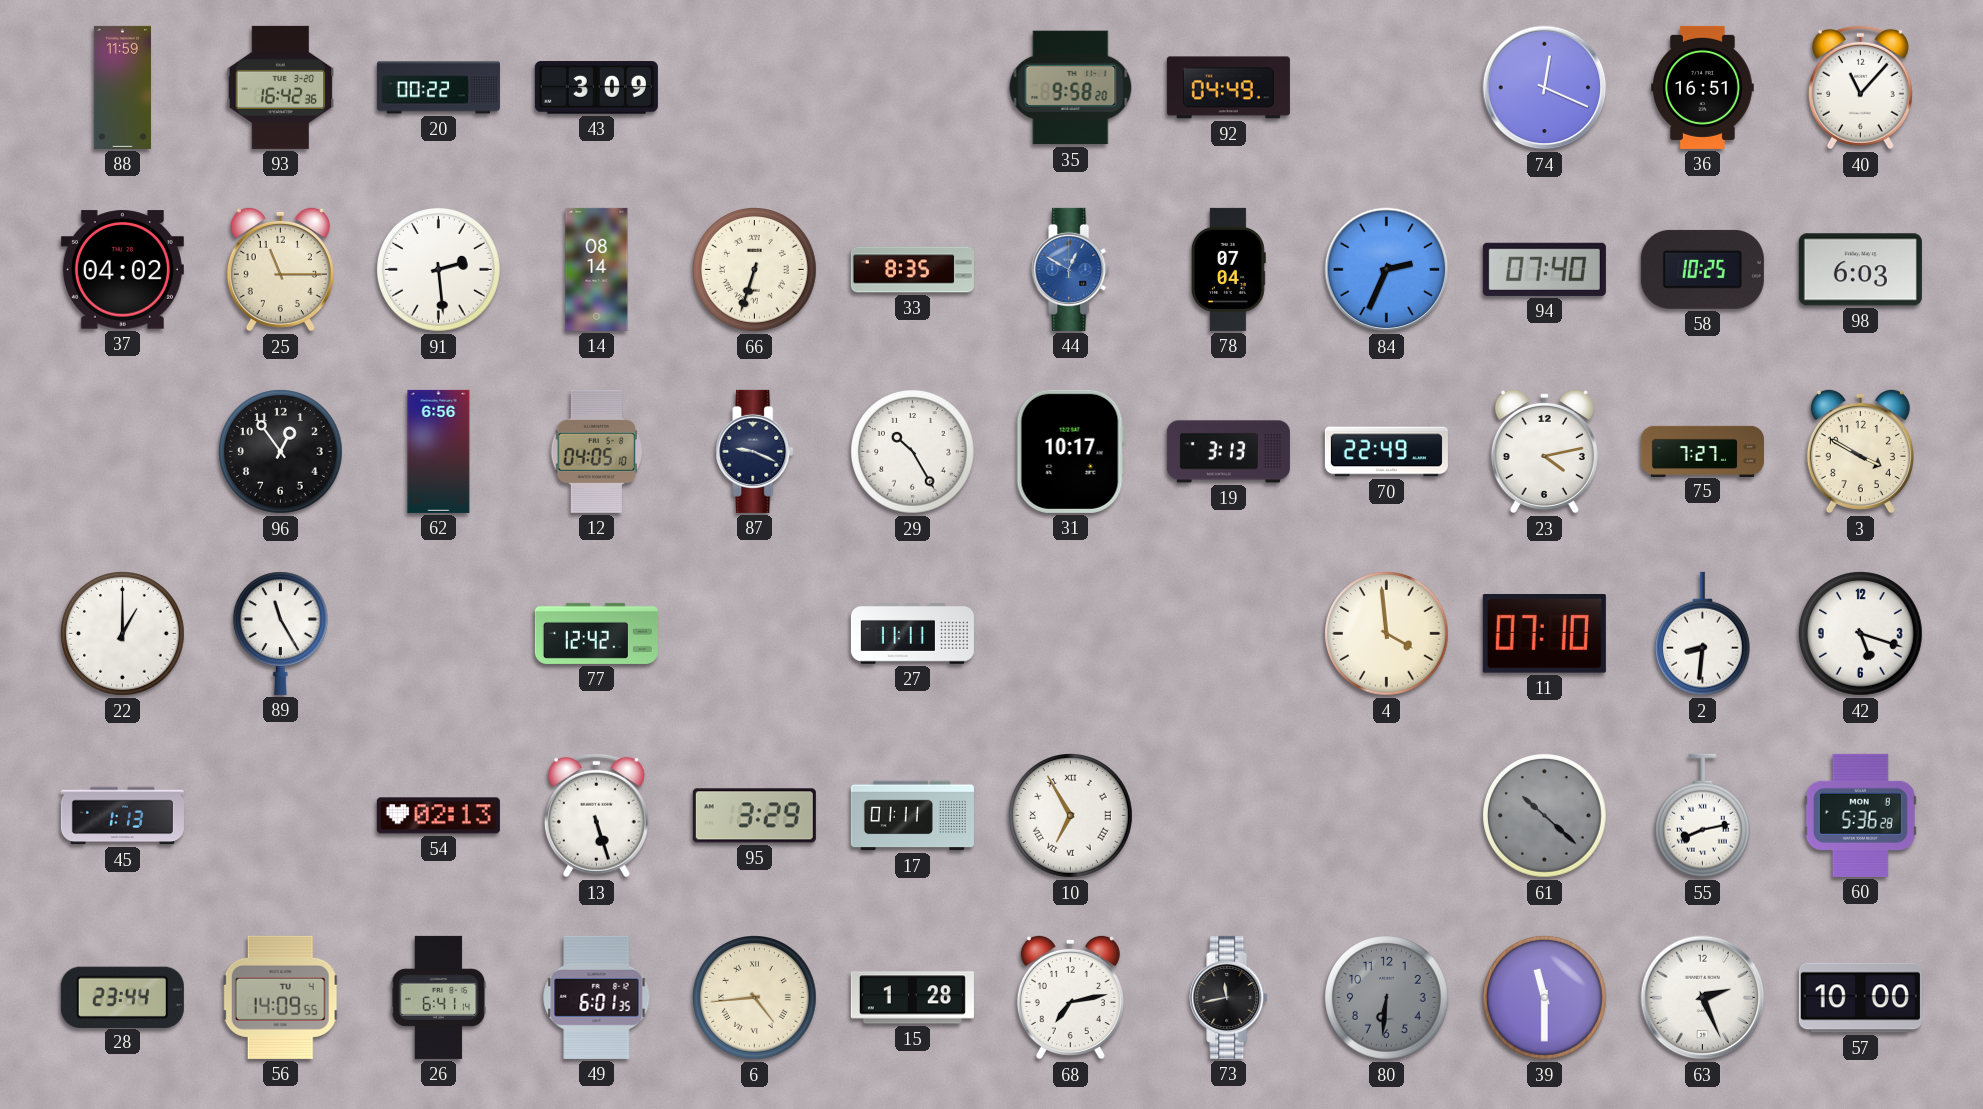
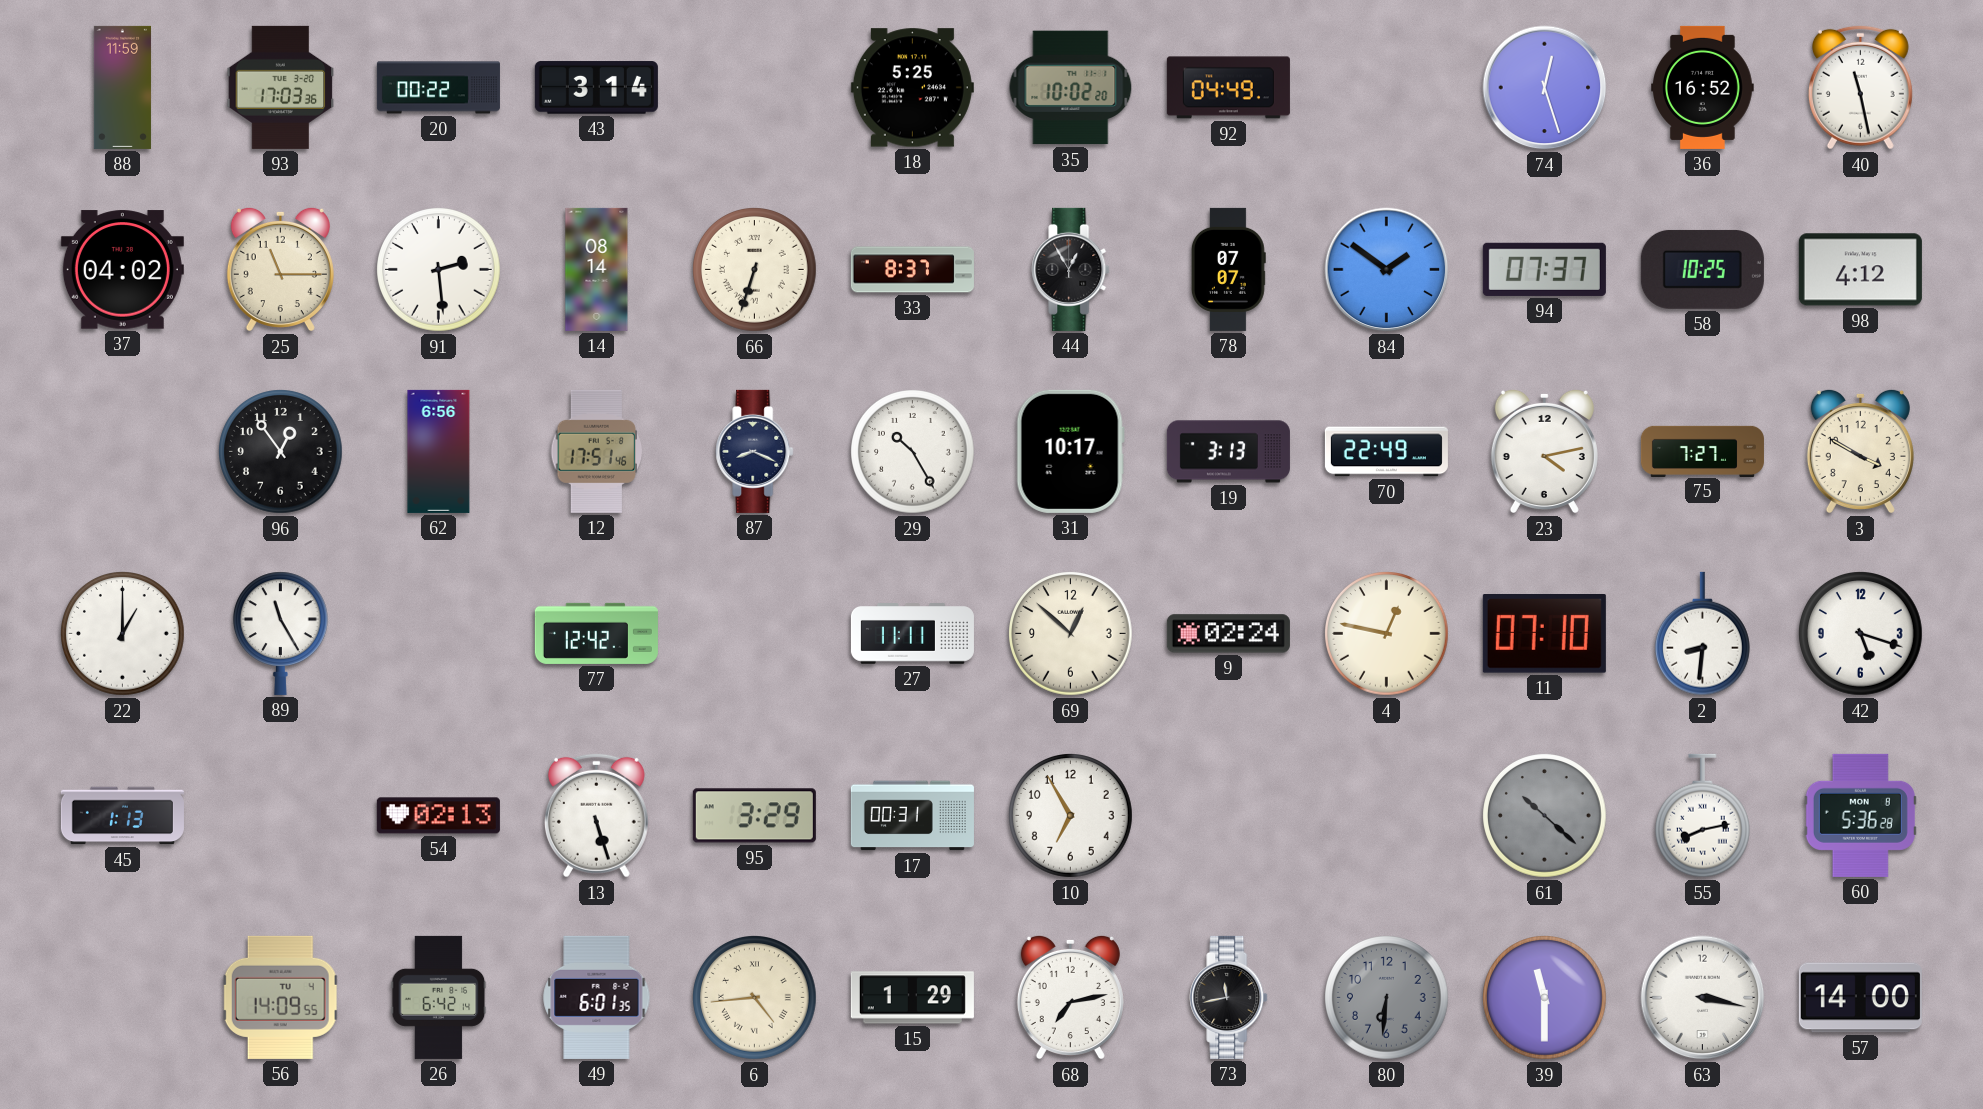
93: 16:42 -> 17:03
43: 3:09 -> 3:14
18: none -> 5:25
35: 9:58 -> 10:02
74: 12:19 -> 12:27
36: 16:51 -> 16:52
40: 11:07 -> 11:28
33: 8:35 -> 8:37
44: 12:50 -> 12:55
44 dial: blue -> black
78: 07:04 -> 07:07
84: 2:34 -> 1:51
94: 07:40 -> 07:37
98: 6:03 -> 4:12
12: 04:05 -> 17:51
87: 9:19 -> 8:19
69: none -> 12:52
9: none -> 02:24
4: 3:59 -> 12:47
17: 01:11 -> 00:31
10 numerals: Roman -> Arabic
28: 23:44 -> none
26: 6:41 -> 6:42
15: 1:28 -> 1:29
63: 2:26 -> 3:17
57: 10:00 -> 14:00
